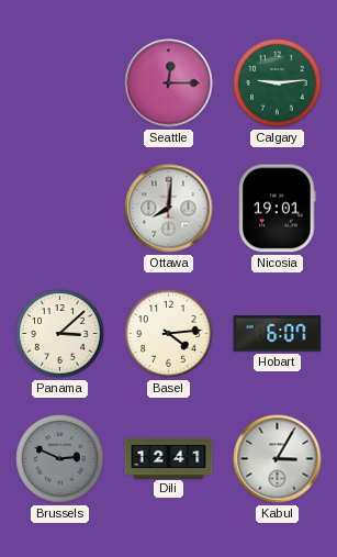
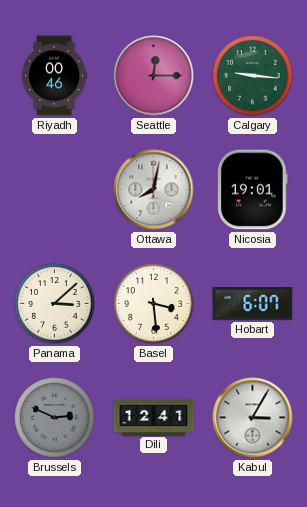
Riyadh: none -> 00:46
Calgary: 9:14 -> 9:16
Ottawa: 8:01 -> 8:02
Basel: 4:14 -> 3:29
